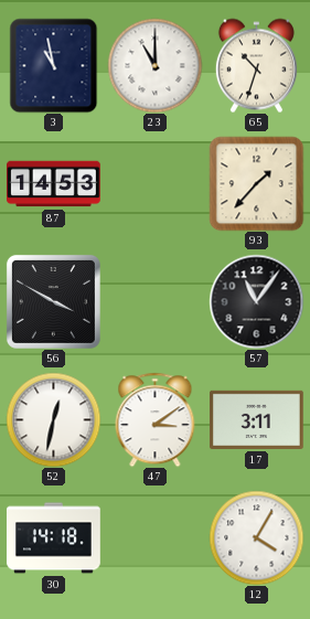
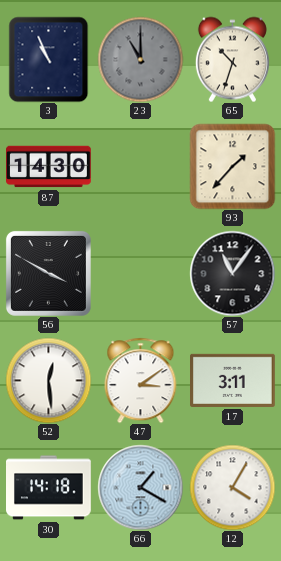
3: 10:58 -> 10:56
23 dial: white -> grey
87: 14:53 -> 14:30
52: 12:32 -> 12:29
66: none -> 1:20
